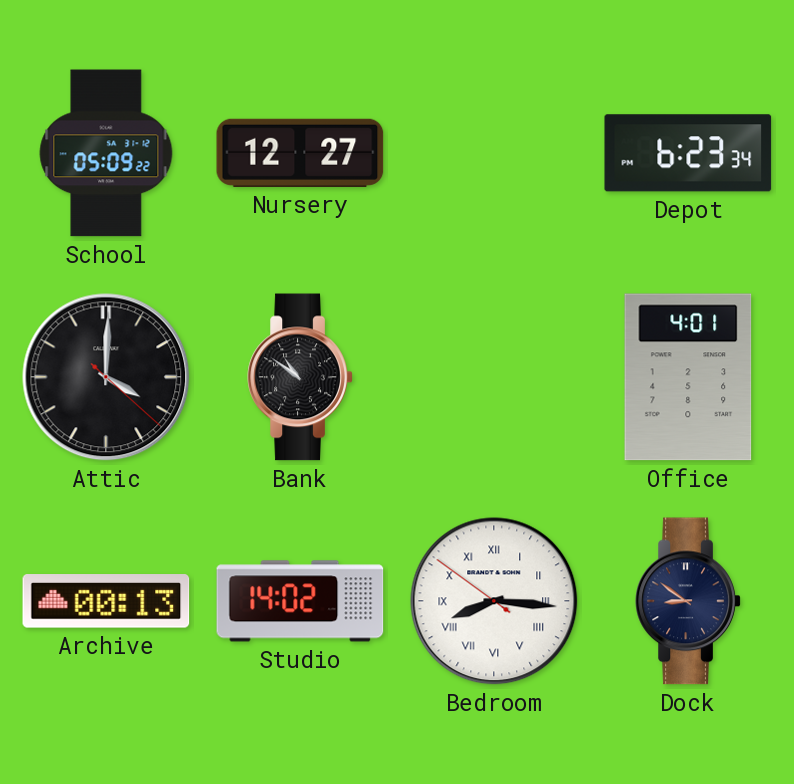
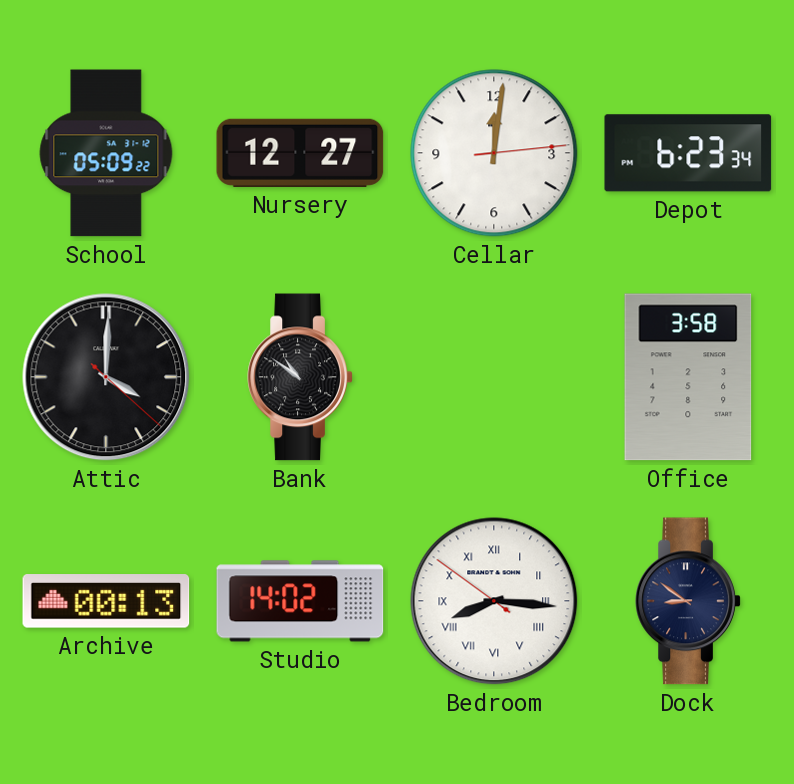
Cellar: none -> 12:01
Office: 4:01 -> 3:58
